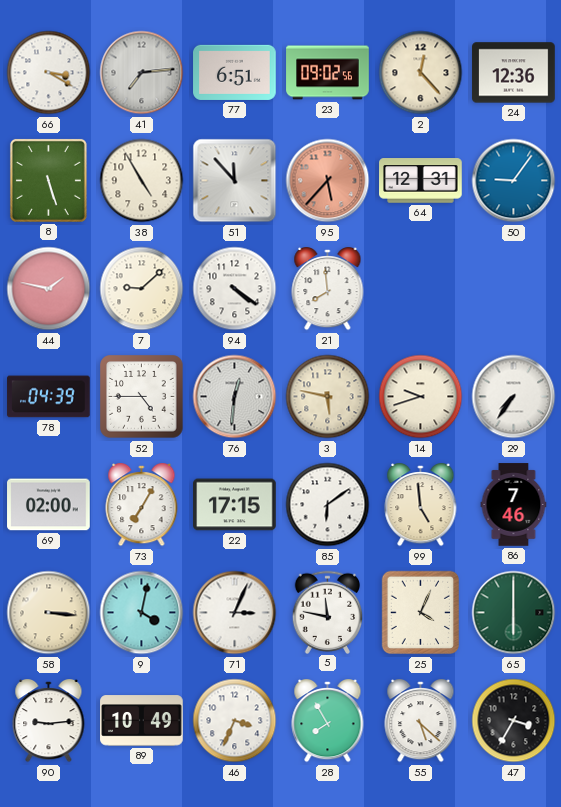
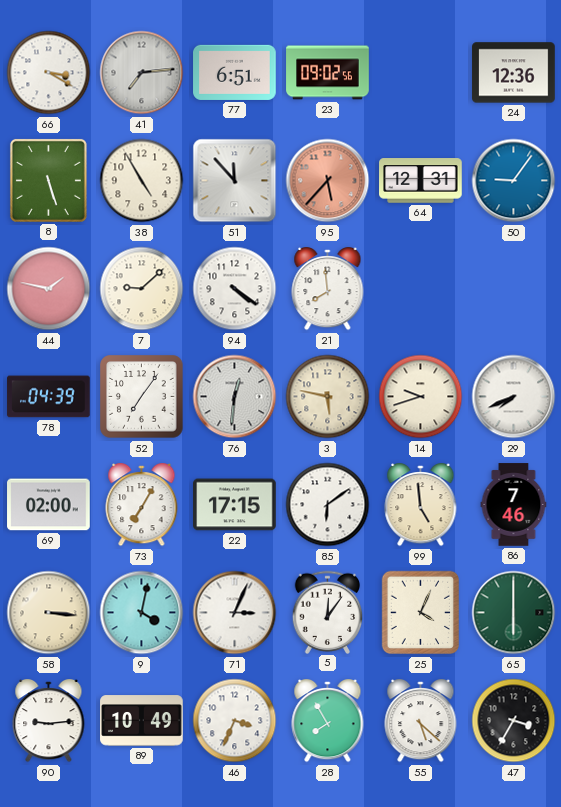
2: 12:23 -> none
52: 4:45 -> 7:06
29: 7:36 -> 7:41
5: 11:47 -> 12:06
